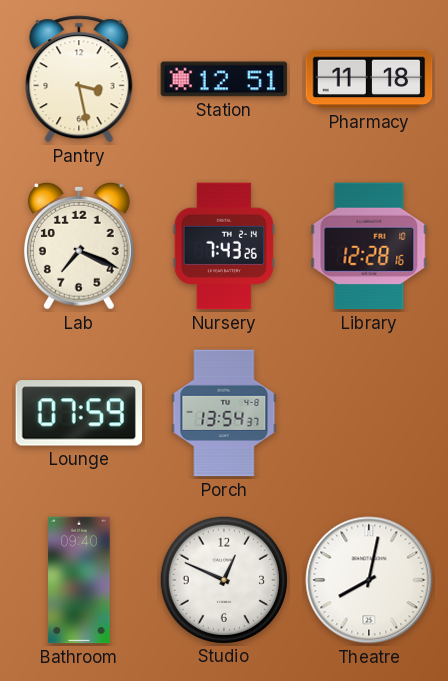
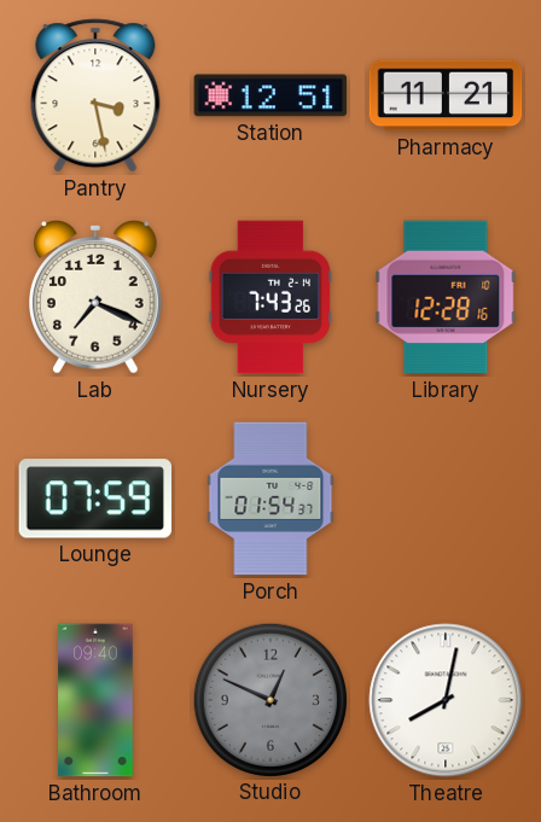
Pharmacy: 11:18 -> 11:21
Porch: 13:54 -> 01:54
Studio dial: white -> grey
